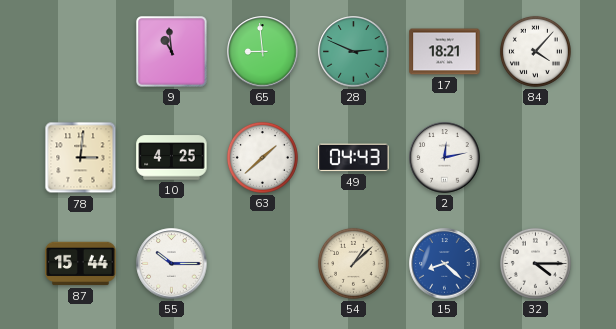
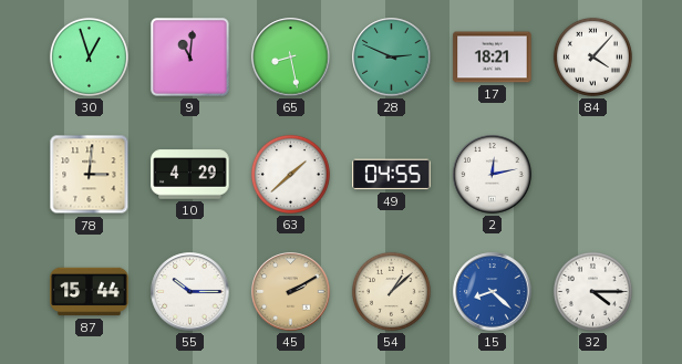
30: none -> 12:57
9: 10:59 -> 11:01
65: 8:59 -> 8:28
10: 4:25 -> 4:29
49: 04:43 -> 04:55
45: none -> 2:10
